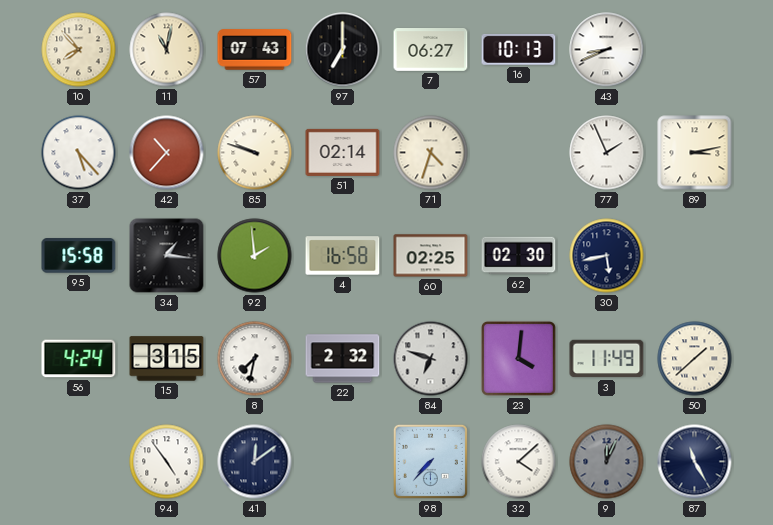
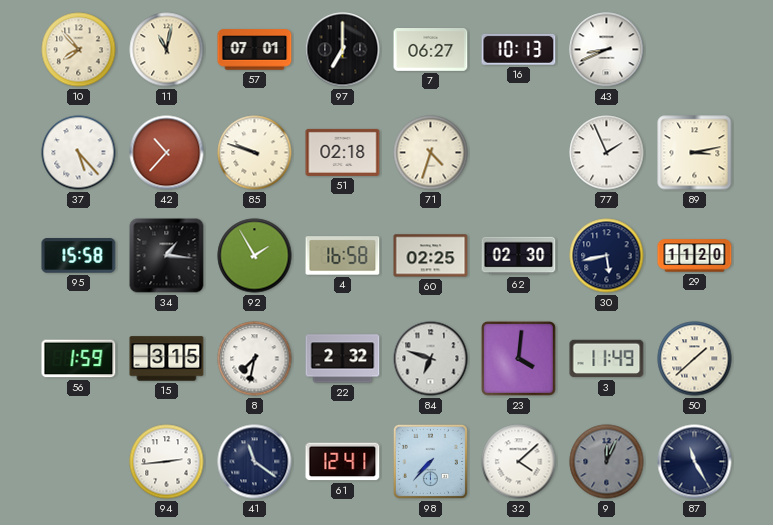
57: 07:43 -> 07:01
51: 02:14 -> 02:18
92: 1:59 -> 1:55
29: none -> 11:20
56: 4:24 -> 1:59
94: 4:54 -> 2:44
41: 12:09 -> 11:21
61: none -> 12:41
